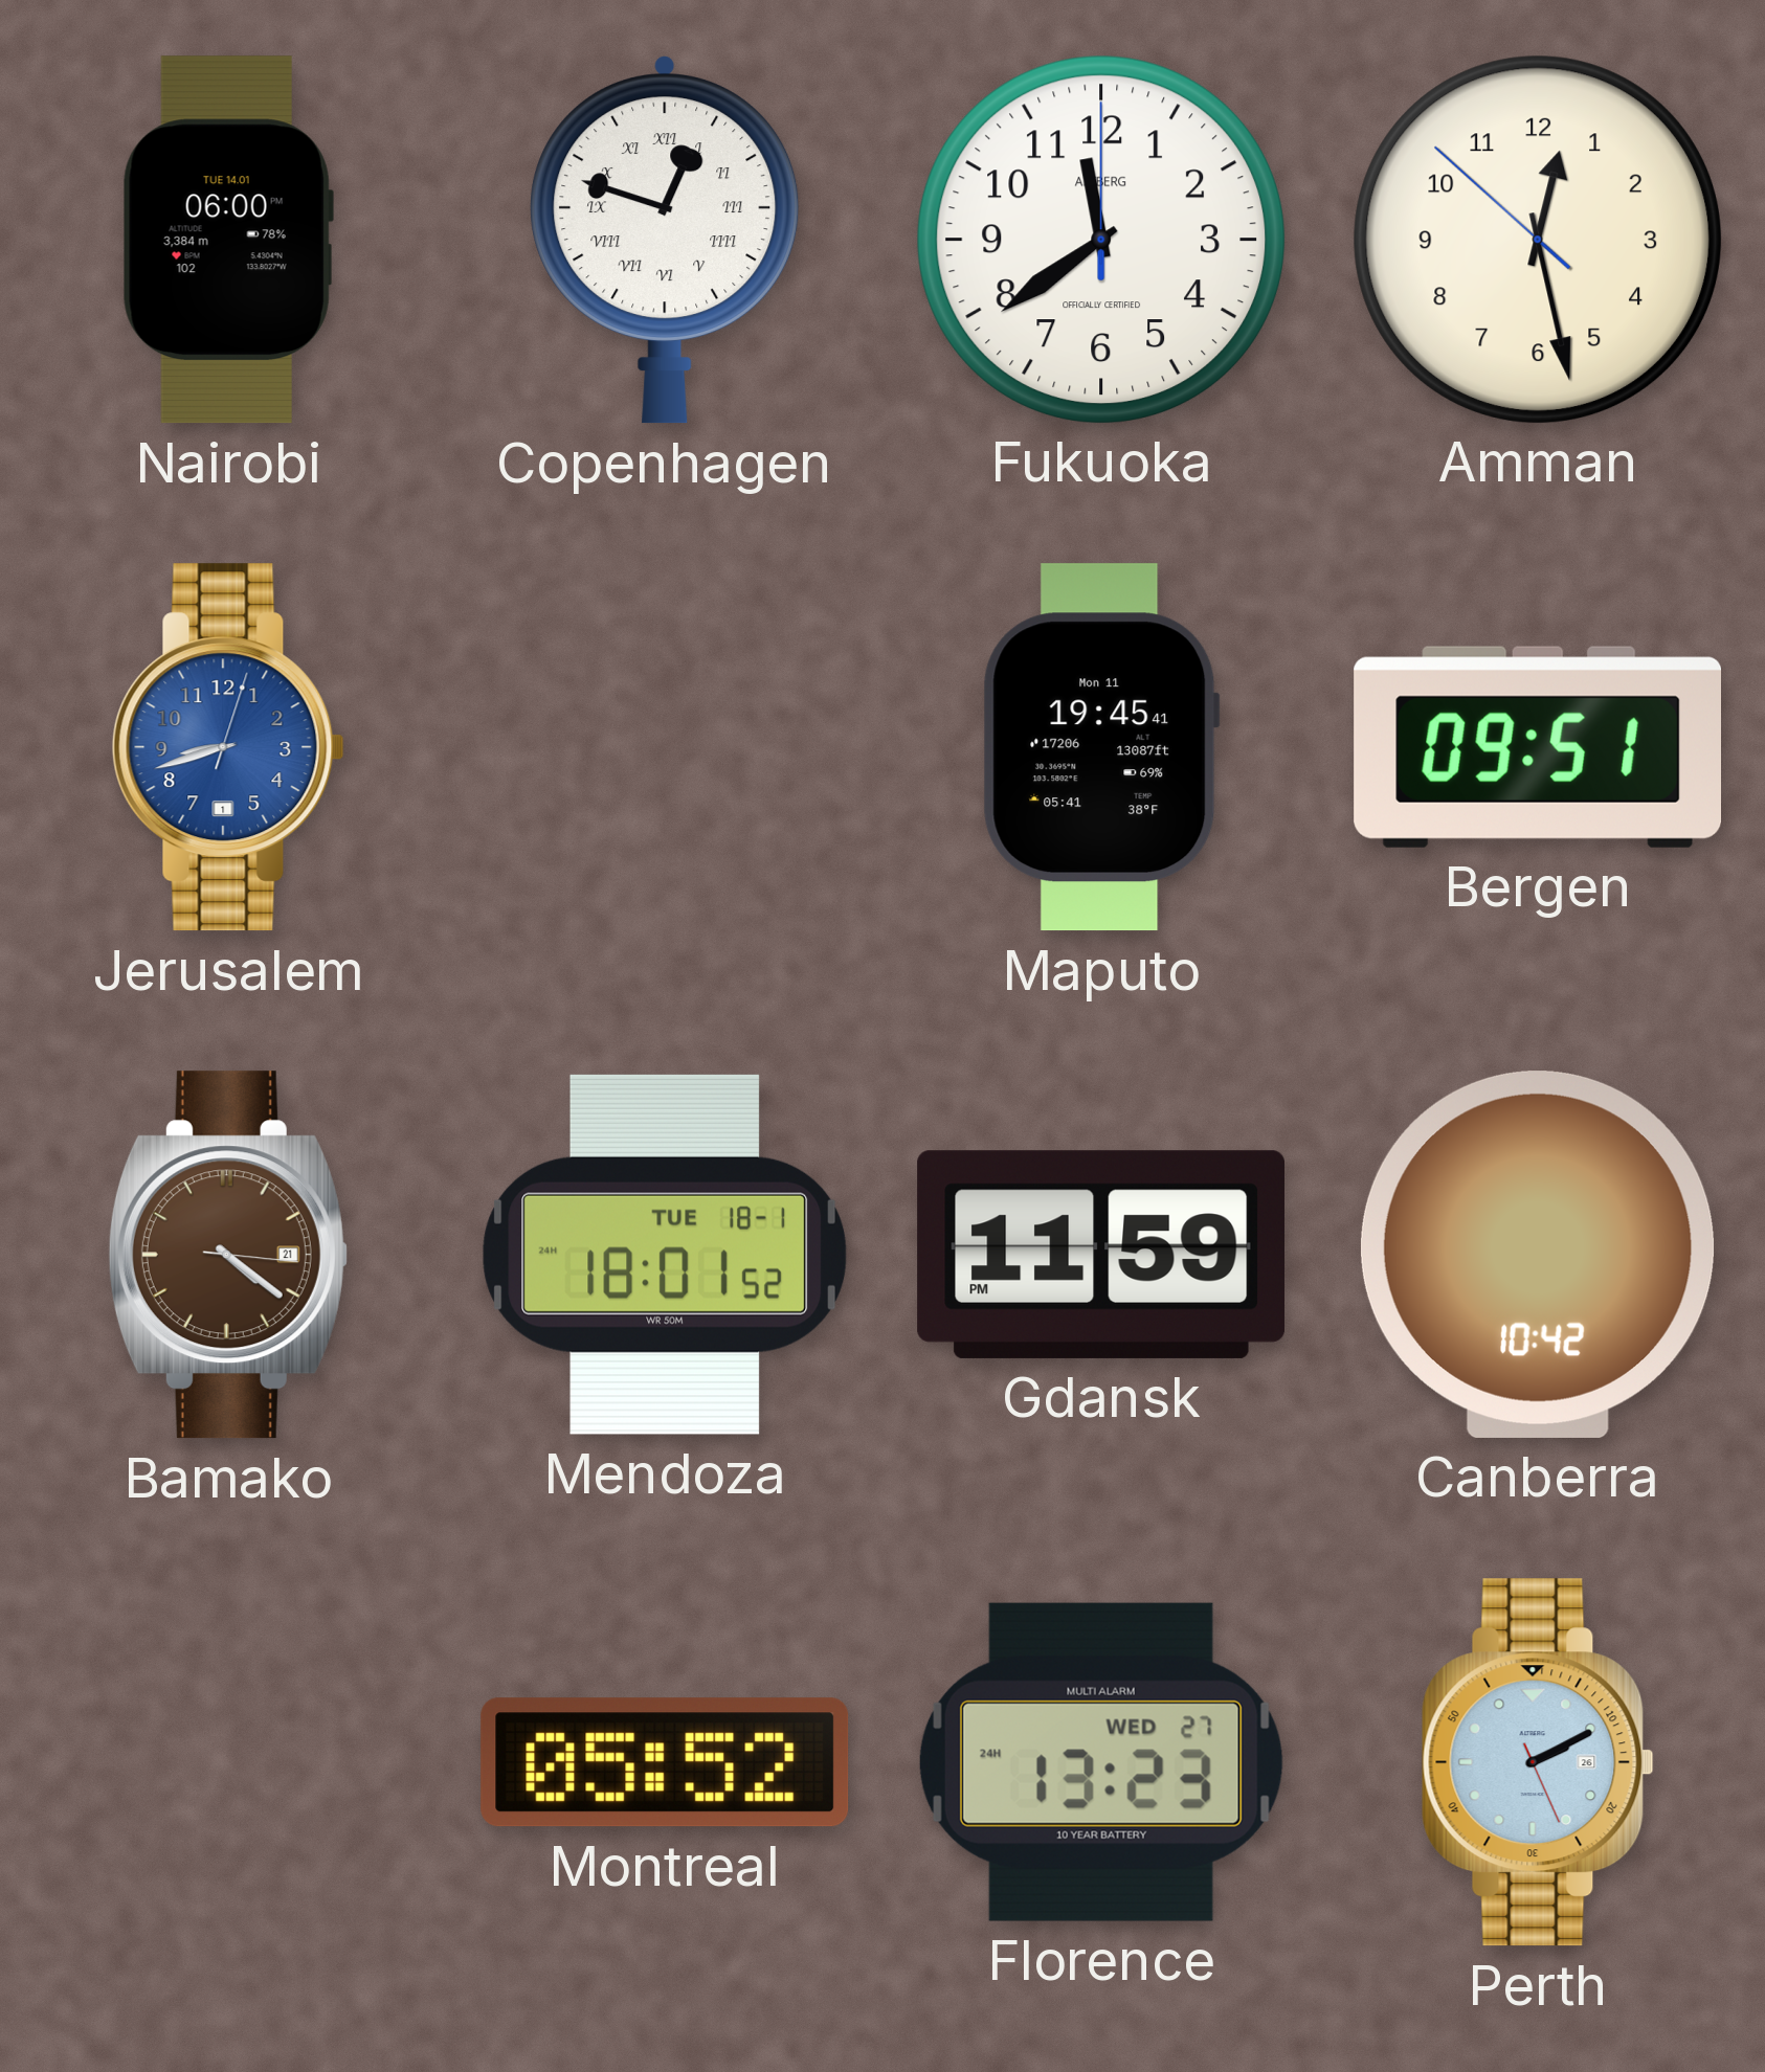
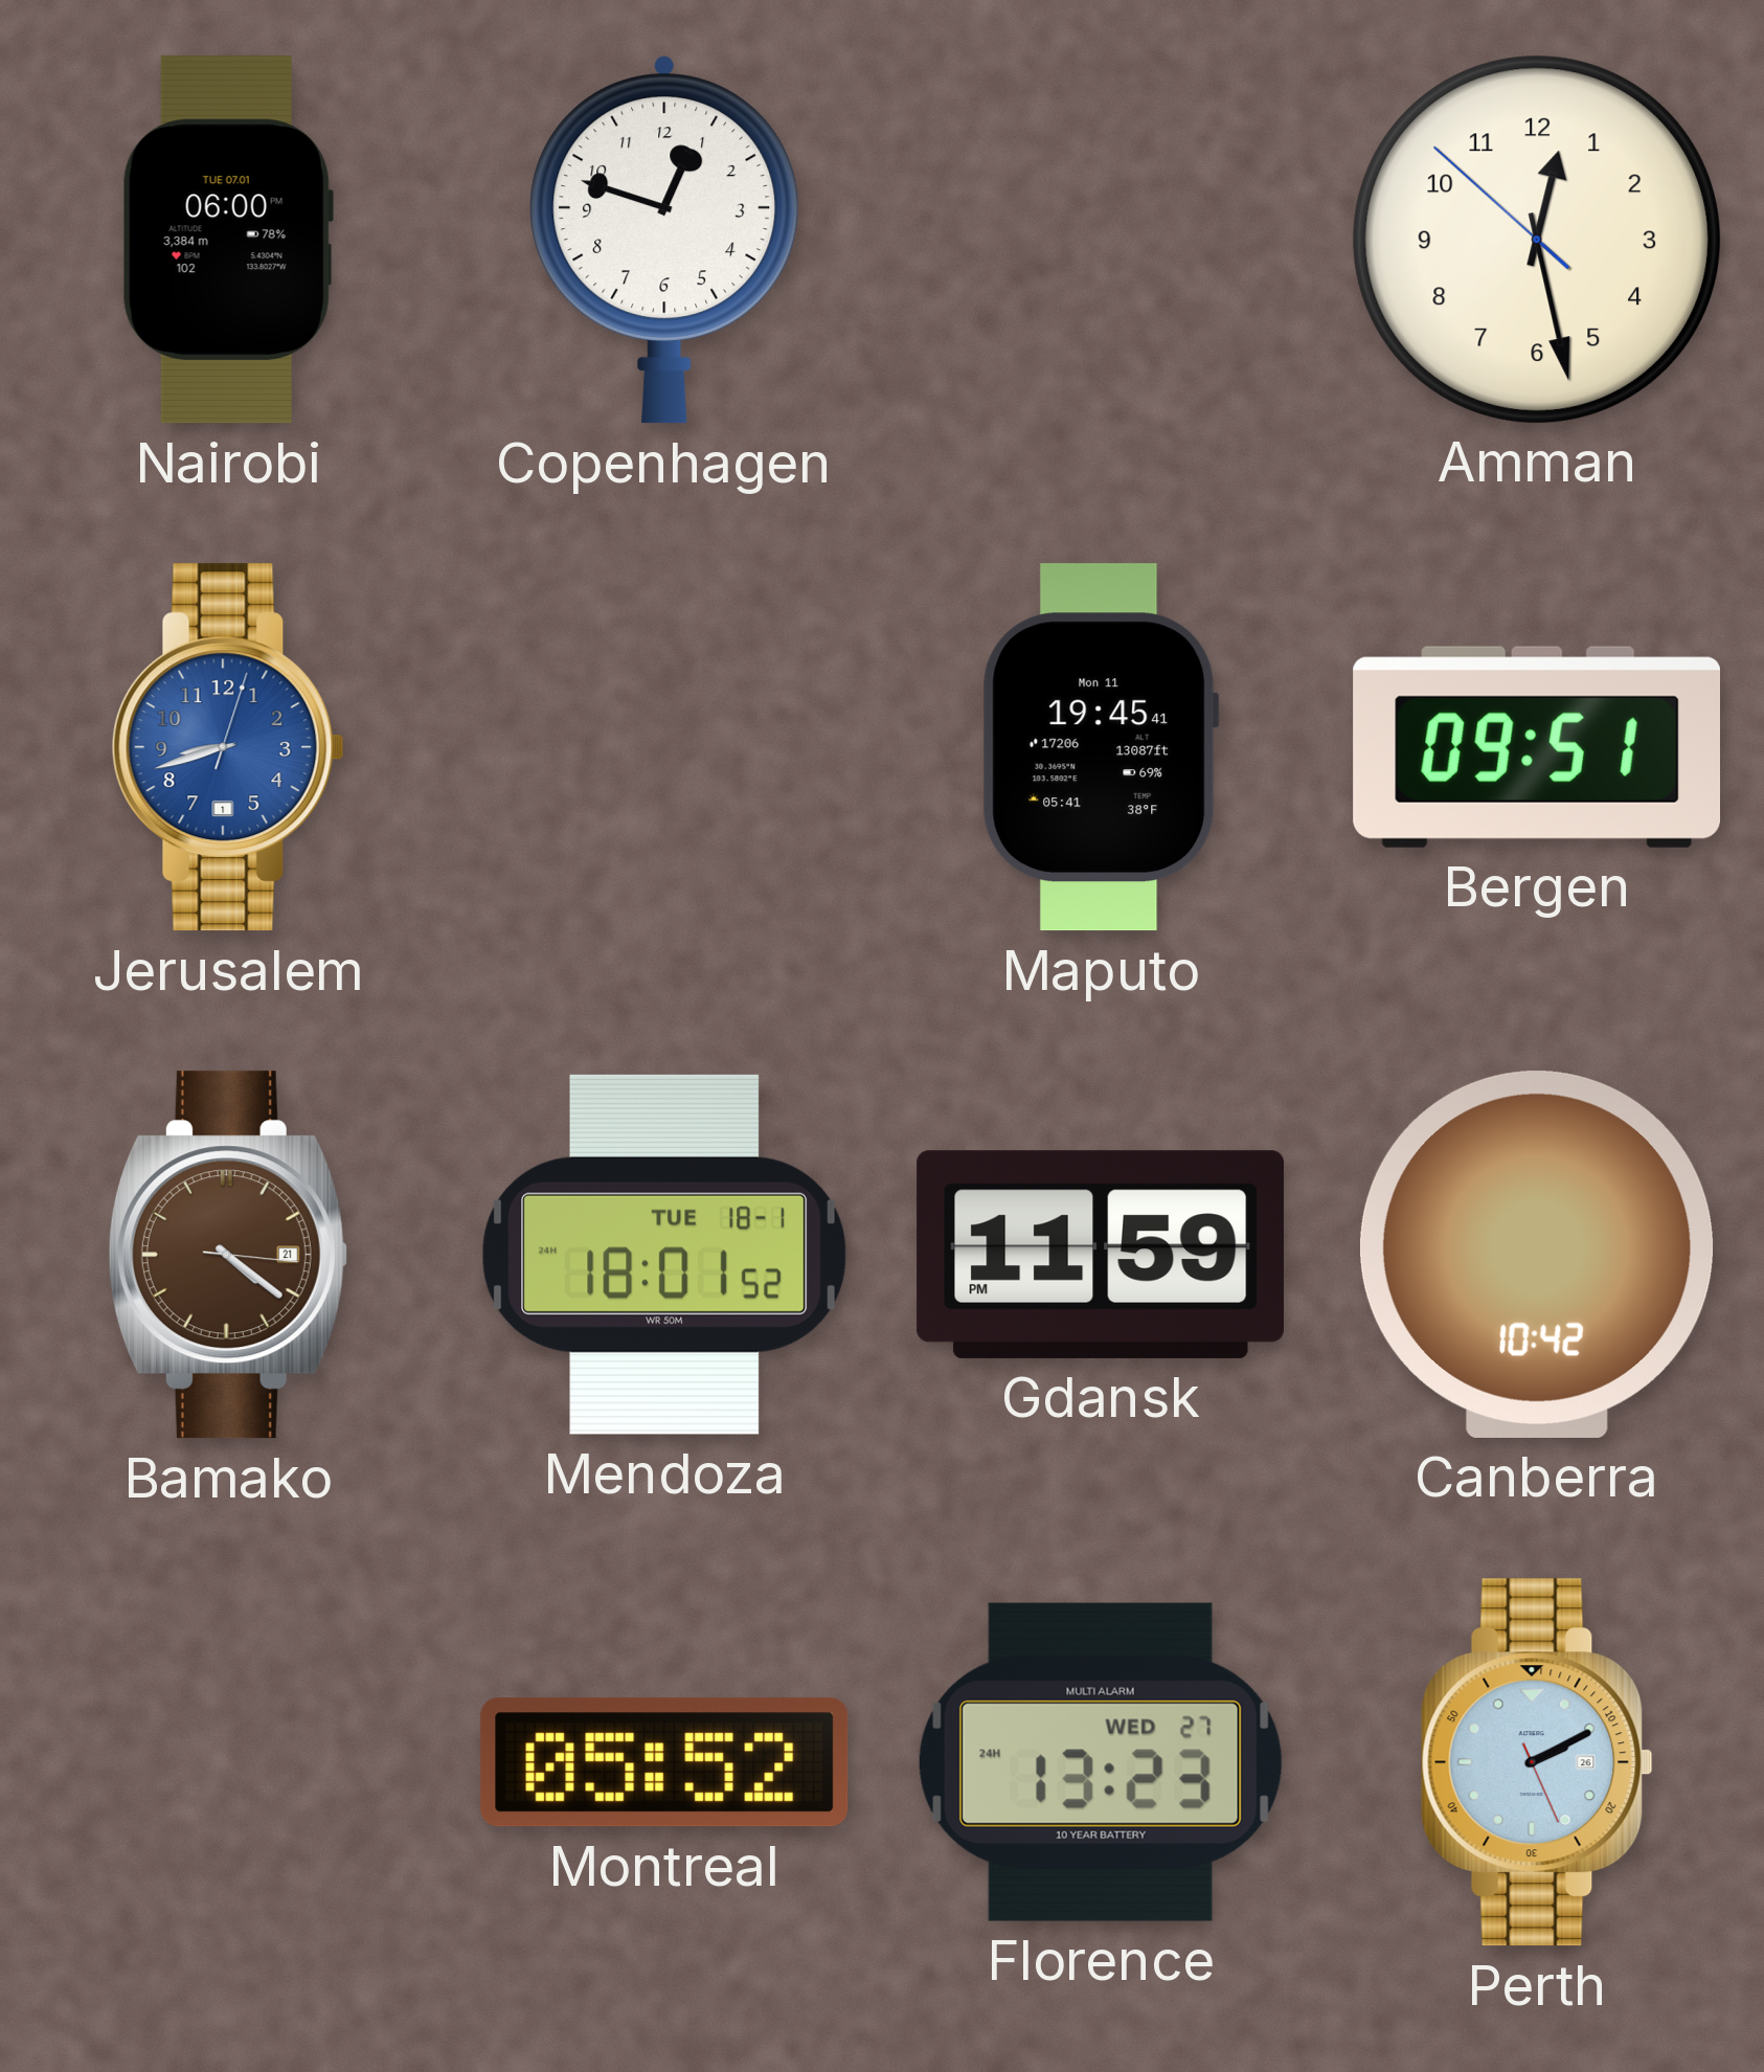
Nairobi date: TUE 14.01 -> TUE 07.01
Copenhagen numerals: Roman -> Arabic
Fukuoka: 11:39 -> none
